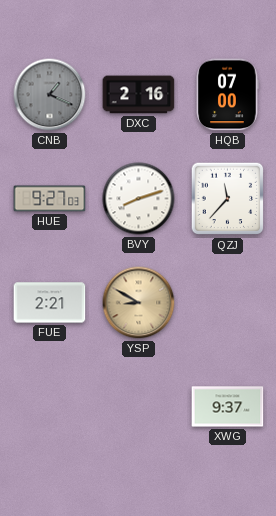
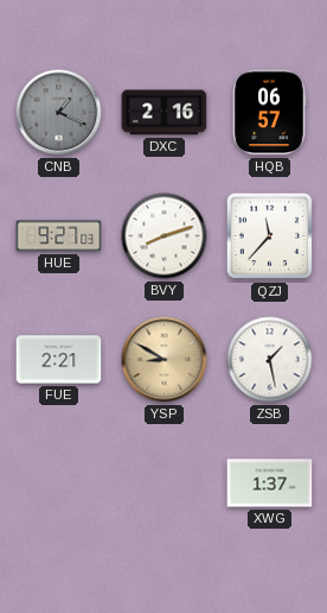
HQB: 07:00 -> 06:57
ZSB: none -> 1:28
XWG: 9:37 -> 1:37
